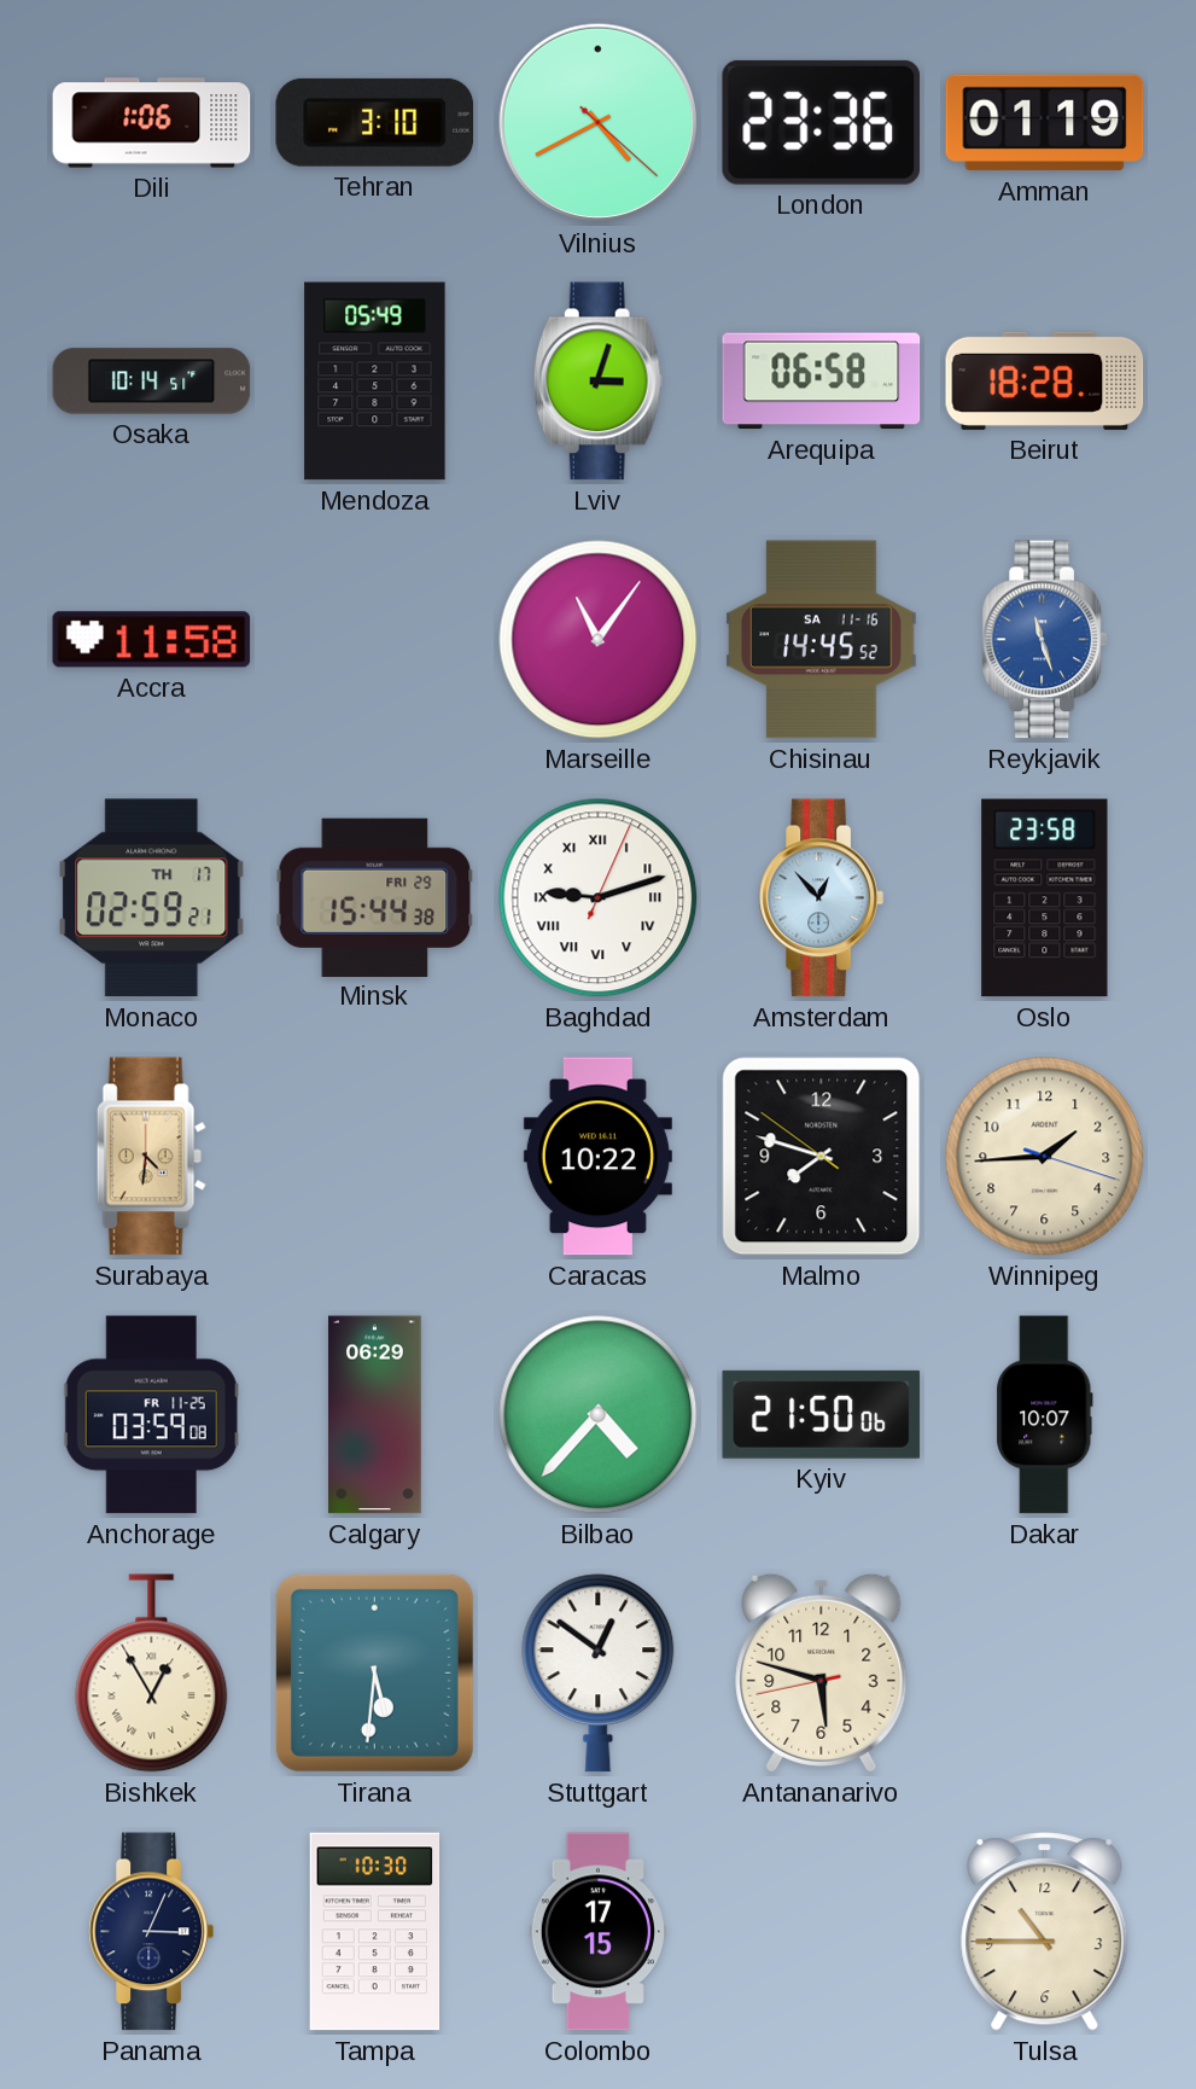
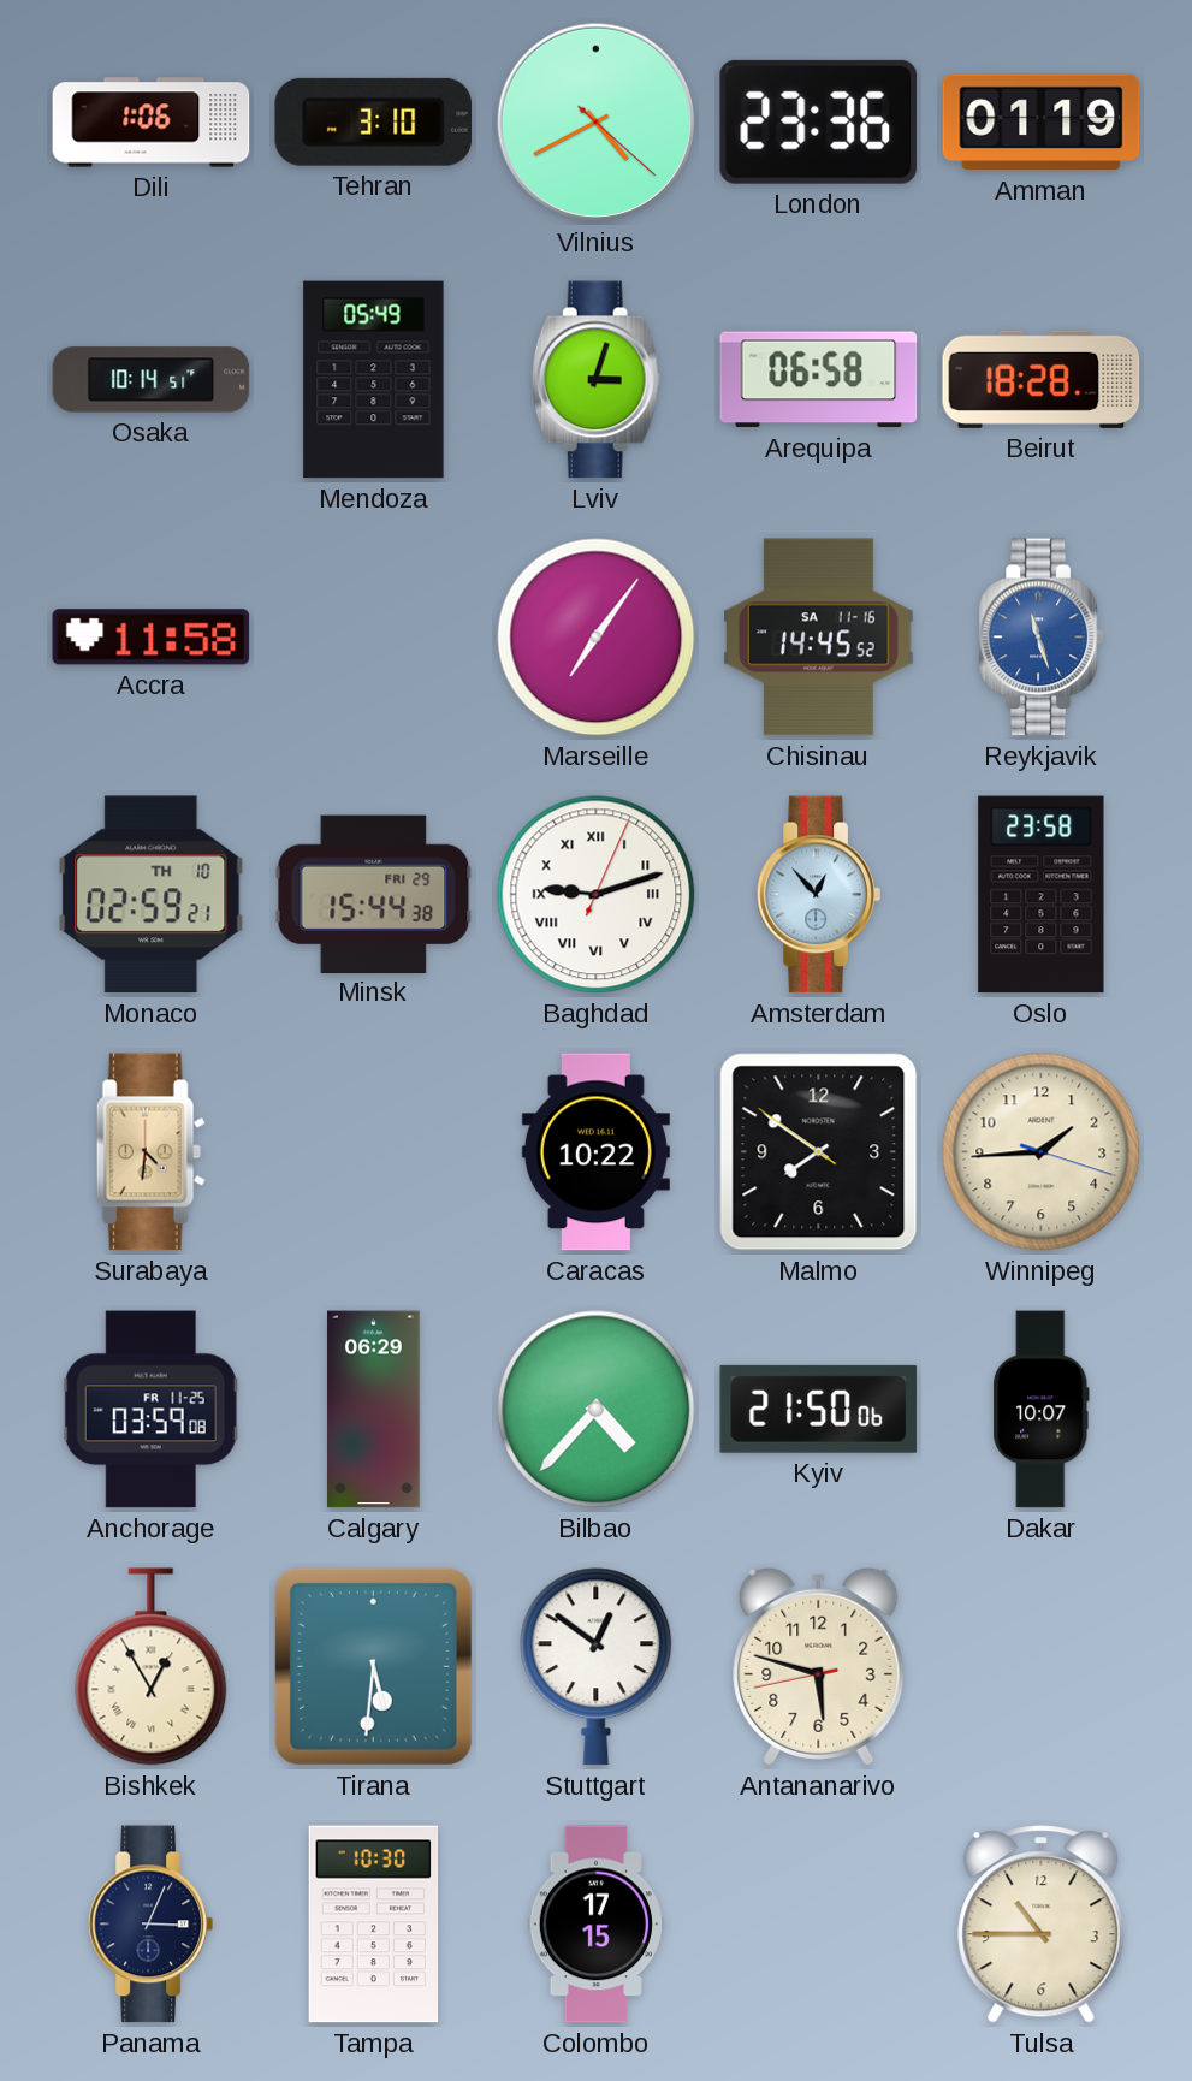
Marseille: 11:06 -> 7:06
Monaco date: TH 17 -> TH 10
Malmo: 7:47 -> 7:50
